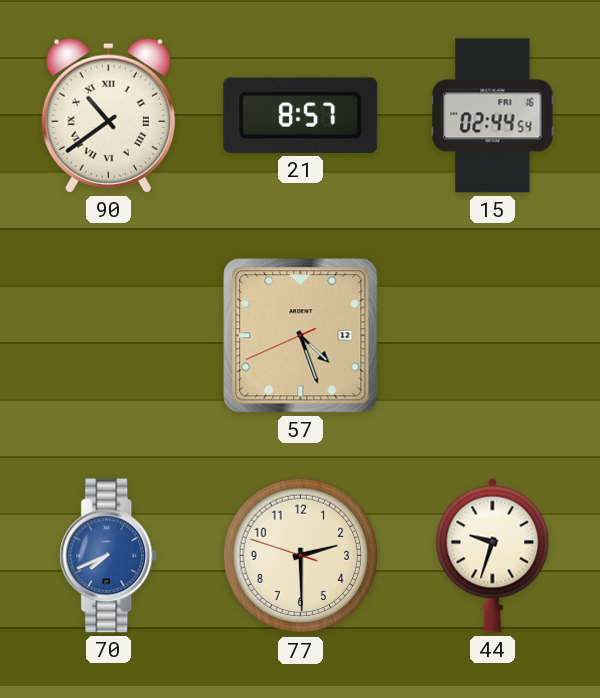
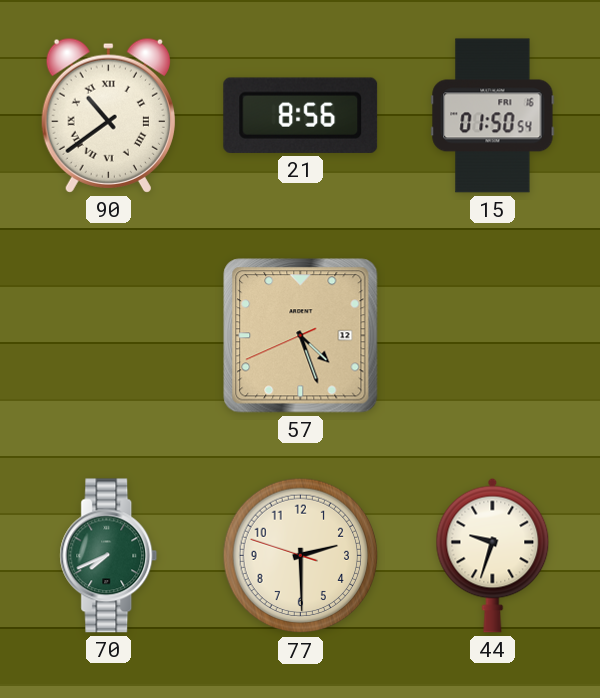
21: 8:57 -> 8:56
15: 02:44 -> 01:50
70 dial: blue -> green
